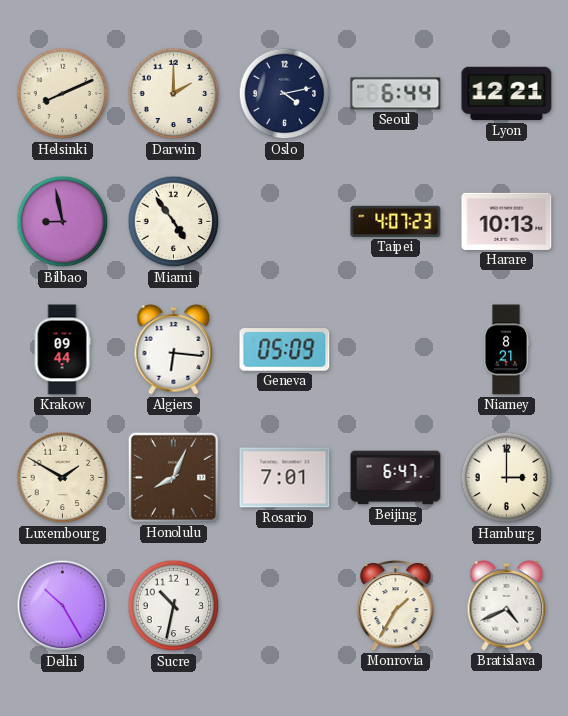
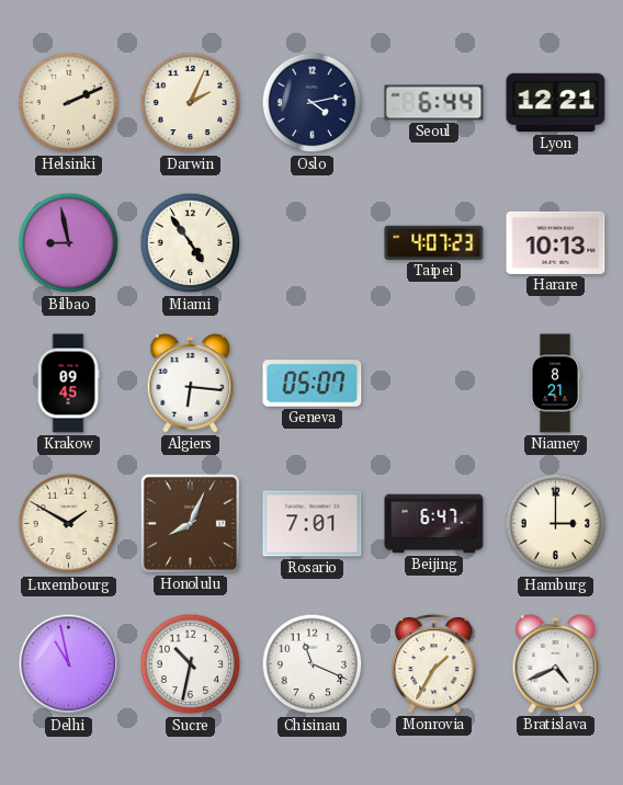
Helsinki: 8:11 -> 2:11
Darwin: 2:00 -> 2:04
Krakow: 09:44 -> 09:45
Geneva: 05:09 -> 05:07
Delhi: 10:25 -> 10:58
Chisinau: none -> 11:19
